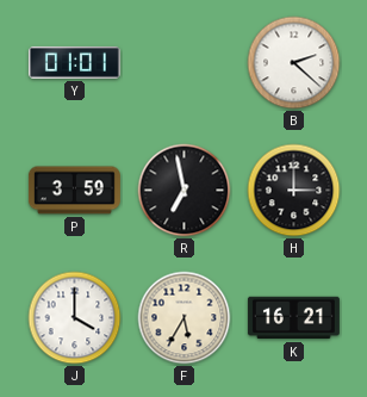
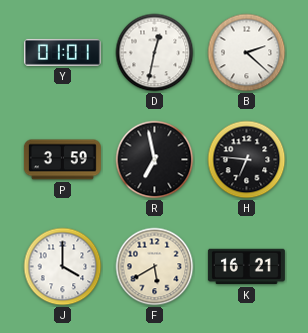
D: none -> 12:32
H: 3:00 -> 6:46
F: 5:35 -> 5:40
